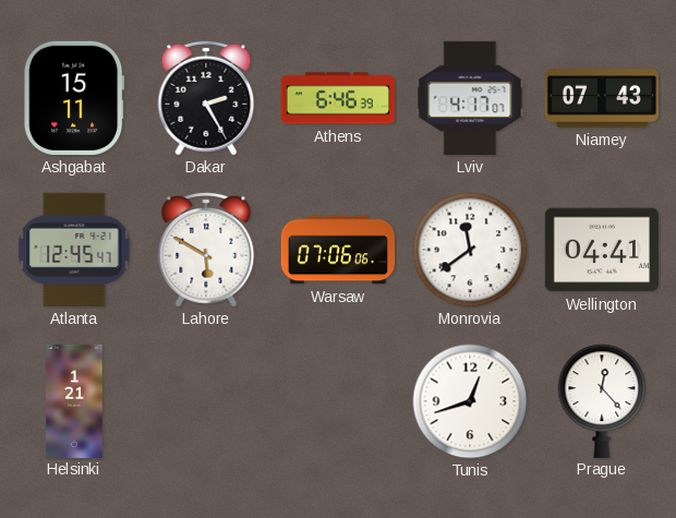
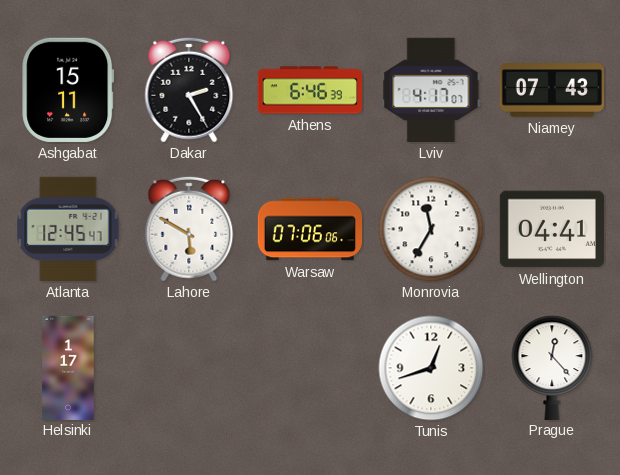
Monrovia: 11:39 -> 11:35
Helsinki: 1:21 -> 1:17
